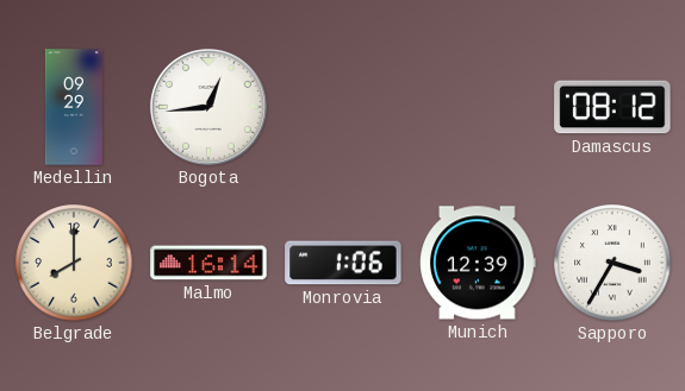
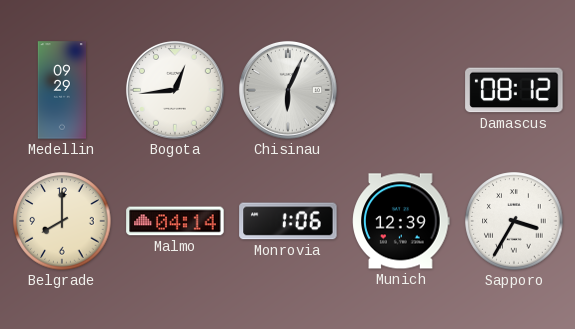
Chisinau: none -> 6:04
Malmo: 16:14 -> 04:14
